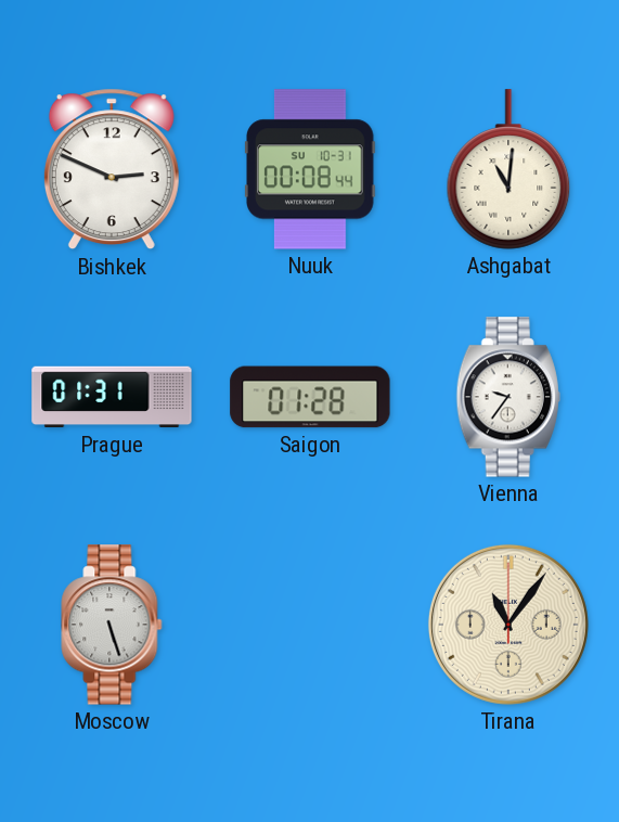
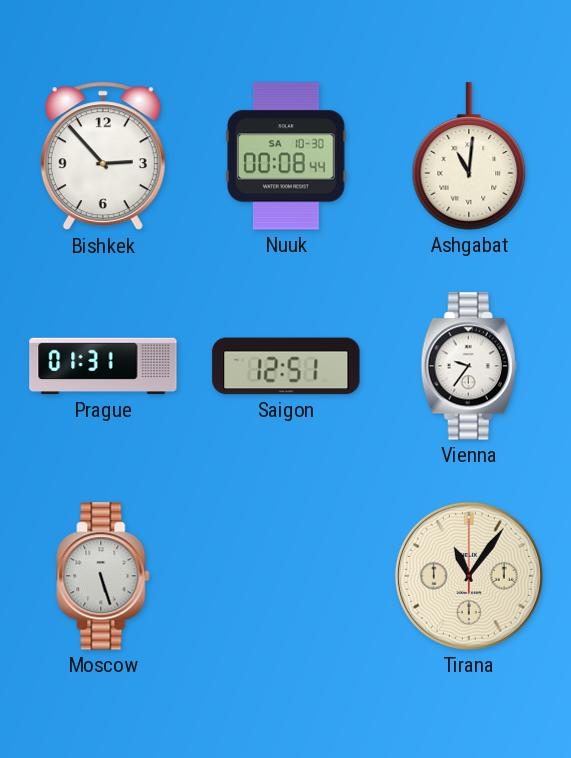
Bishkek: 2:49 -> 2:53
Nuuk date: SU 10-31 -> SA 10-30
Saigon: 01:28 -> 12:51
